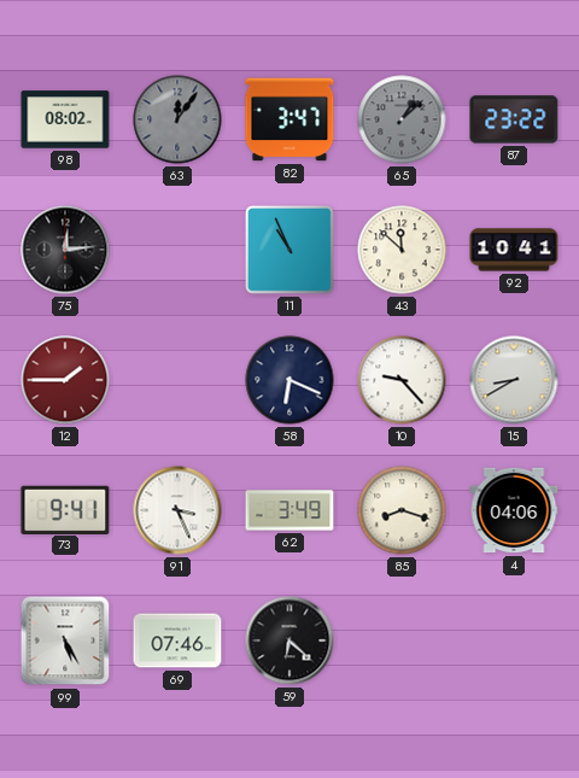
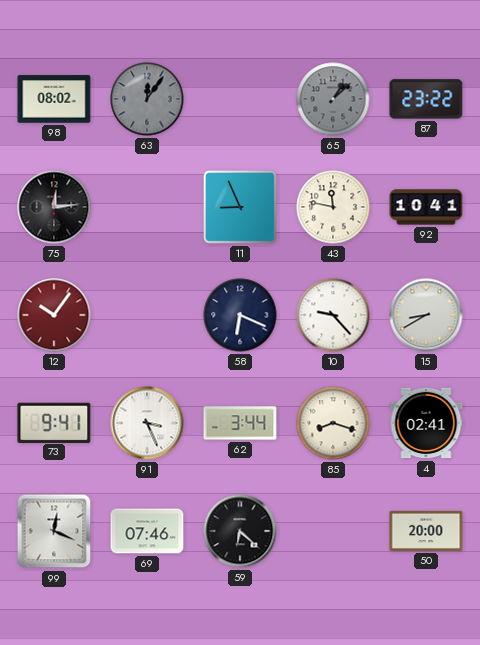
82: 3:47 -> none
11: 10:56 -> 8:56
43: 11:52 -> 11:47
12: 1:45 -> 10:06
62: 3:49 -> 3:44
4: 04:06 -> 02:41
99: 5:25 -> 12:19
50: none -> 20:00
